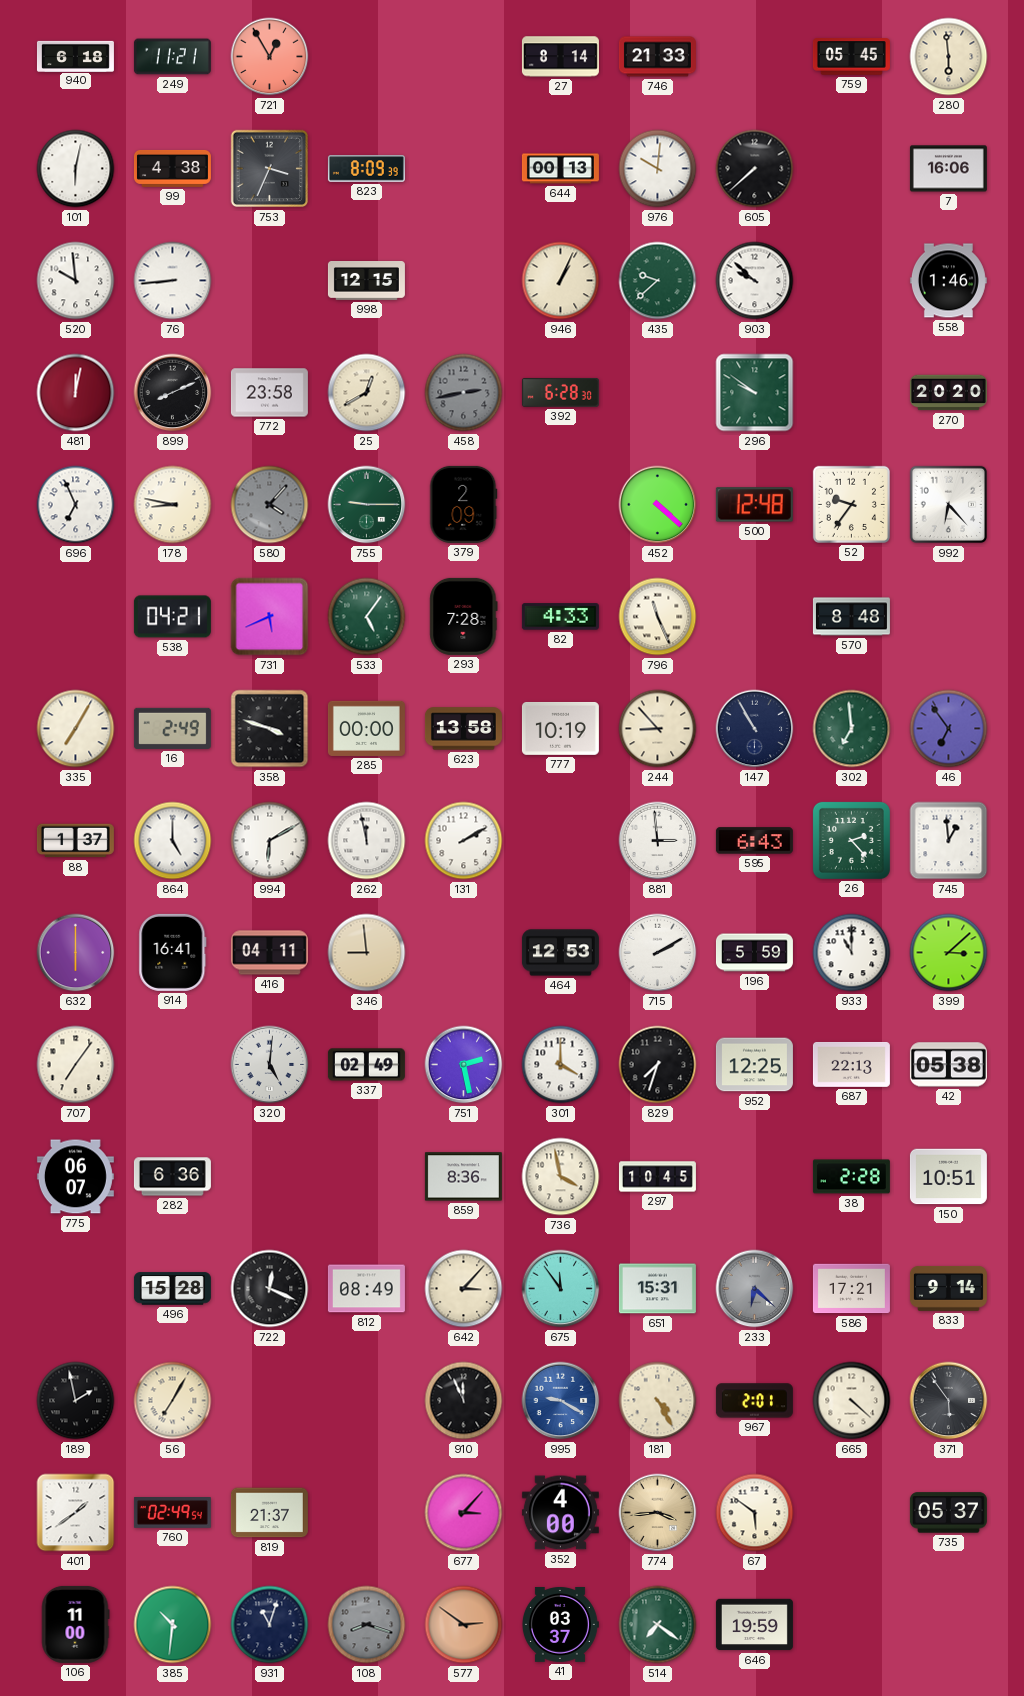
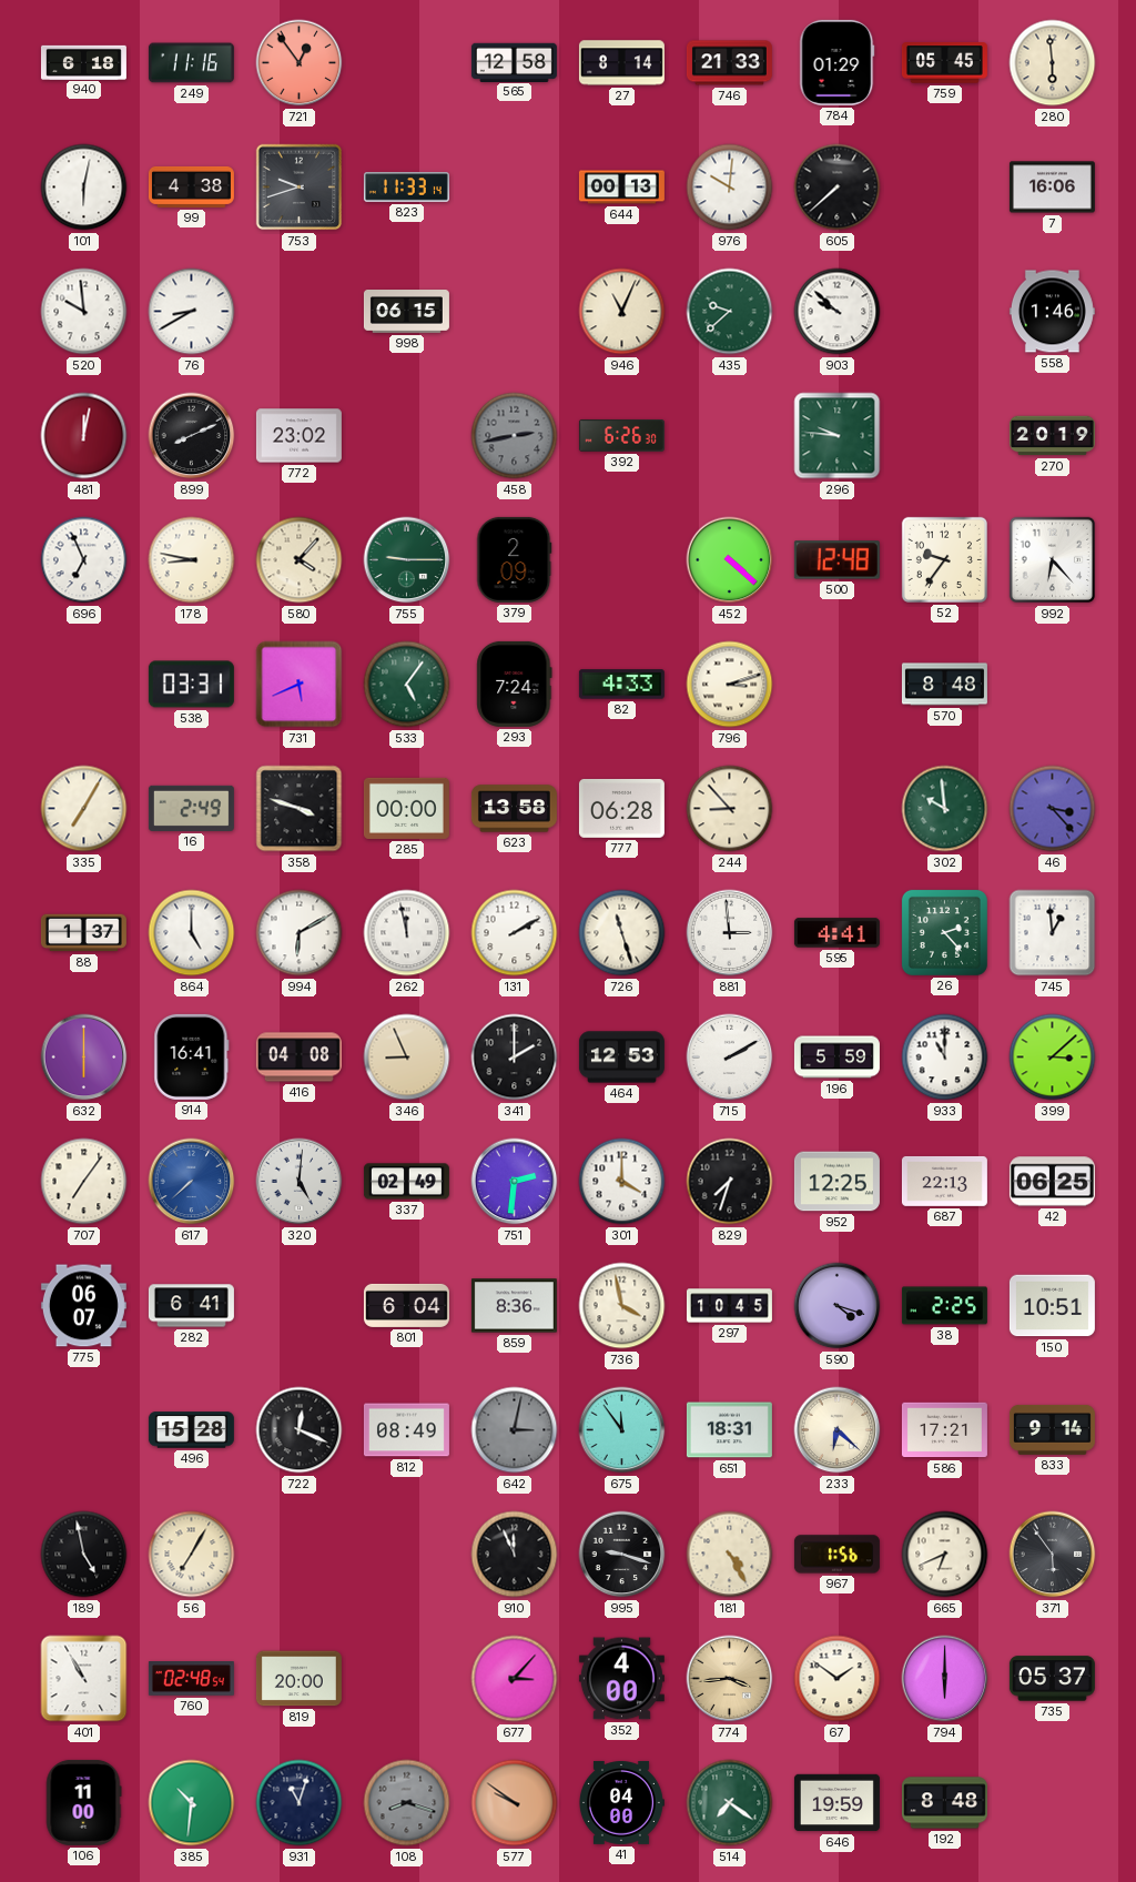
249: 11:21 -> 11:16
721: 12:55 -> 12:54
565: none -> 12:58
784: none -> 01:29
753: 3:34 -> 9:42
823: 8:09 -> 11:33
76: 8:44 -> 8:40
998: 12:15 -> 06:15
946: 1:04 -> 11:04
772: 23:58 -> 23:02
25: 12:40 -> none
392: 6:28 -> 6:26
296: 9:51 -> 9:46
270: 20:20 -> 20:19
580 dial: grey -> cream
538: 04:21 -> 03:31
293: 7:28 -> 7:24
796: 11:26 -> 3:12
777: 10:19 -> 06:28
147: 10:55 -> none
302: 6:59 -> 9:59
46: 6:54 -> 3:23
726: none -> 11:27
595: 6:43 -> 4:41
416: 04:11 -> 04:08
346: 8:59 -> 8:56
341: none -> 2:00
617: none -> 7:38
751: 2:28 -> 2:31
42: 05:38 -> 06:25
282: 6:36 -> 6:41
801: none -> 6:04
590: none -> 4:18
38: 2:28 -> 2:25
642: 3:07 -> 3:02
642 dial: cream -> grey
651: 15:31 -> 18:31
233 dial: grey -> cream
189: 1:58 -> 4:58
995: 9:20 -> 9:18
995 dial: blue -> black
967: 2:01 -> 1:56
665: 4:22 -> 6:41
401: 1:39 -> 10:55
760: 02:49 -> 02:48
819: 21:37 -> 20:00
67: 5:51 -> 1:51
794: none -> 6:00
577: 2:51 -> 9:51
41: 03:37 -> 04:00
192: none -> 8:48
